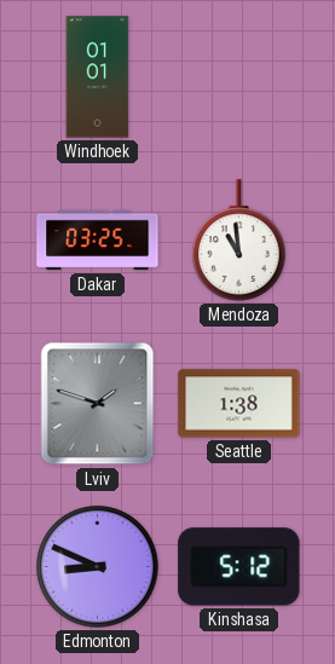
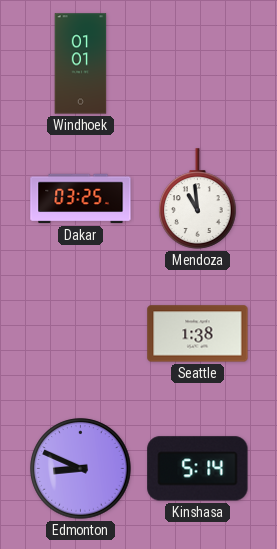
Lviv: 1:48 -> none
Kinshasa: 5:12 -> 5:14
